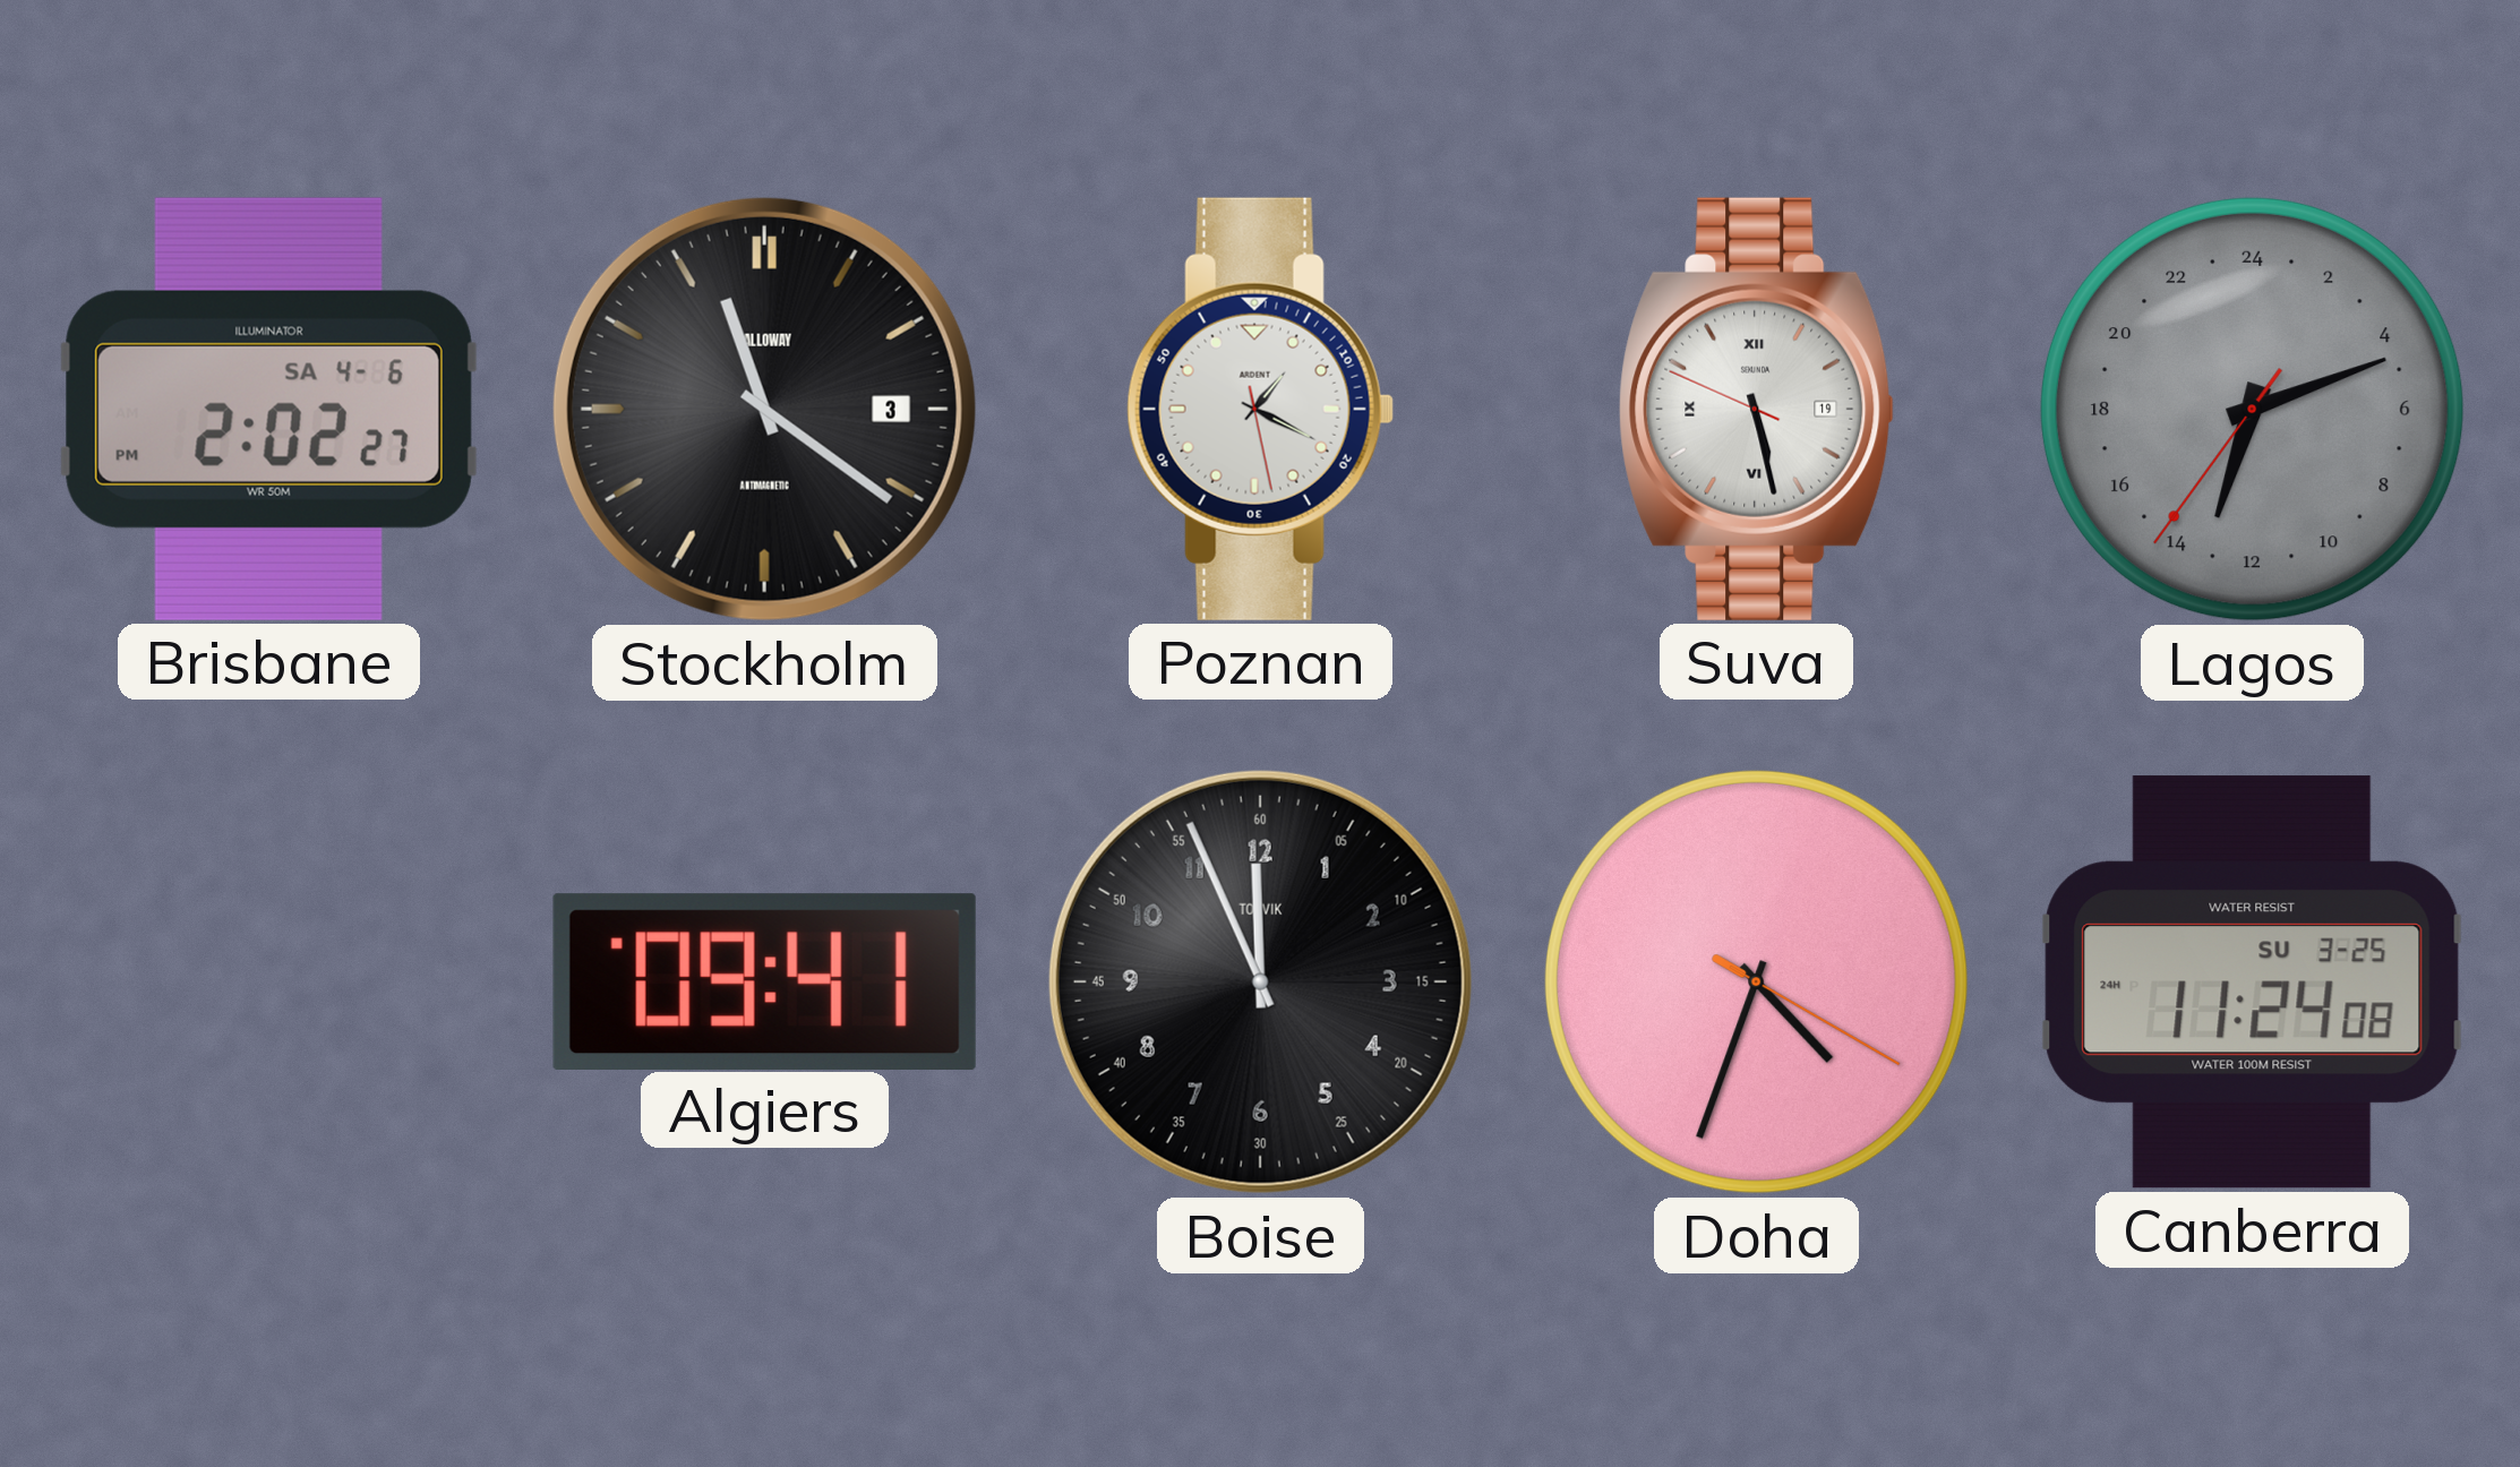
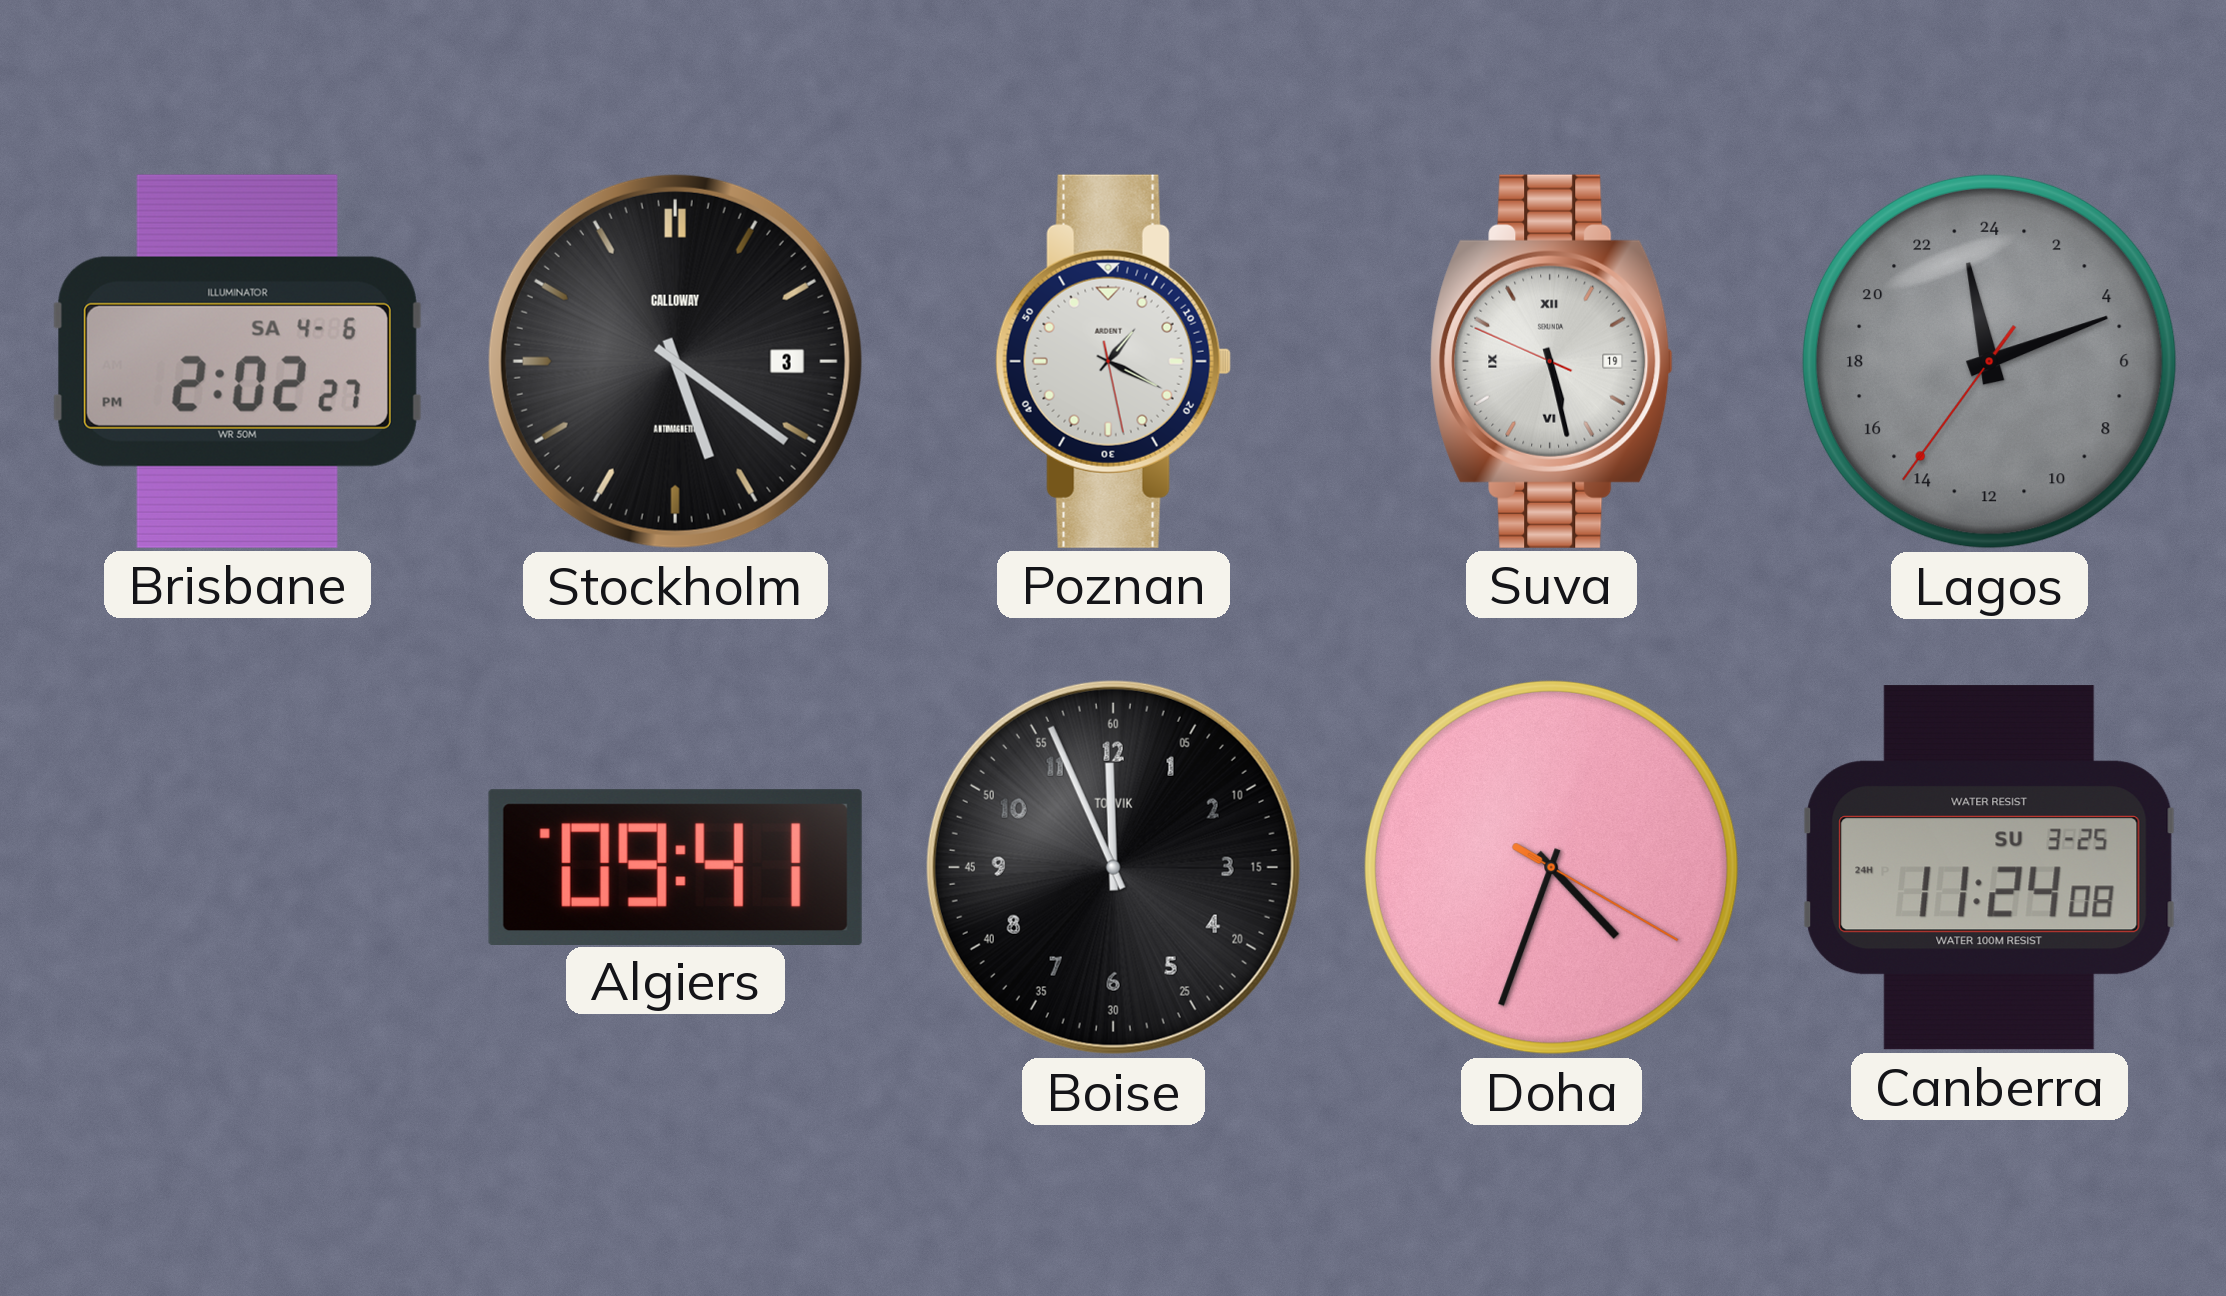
Stockholm: 11:21 -> 5:21
Lagos: 13:11 -> 23:11
